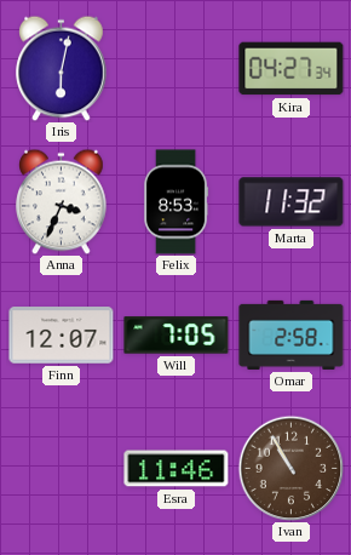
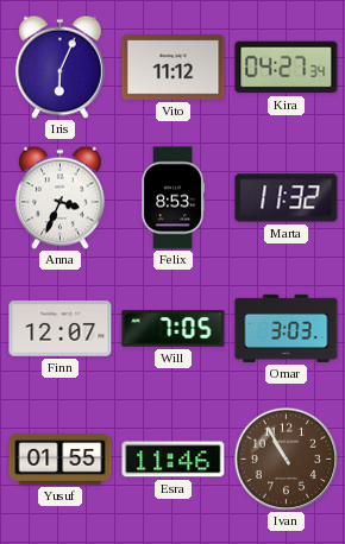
Iris: 6:02 -> 6:04
Vito: none -> 11:12
Omar: 2:58 -> 3:03
Yusuf: none -> 01:55
